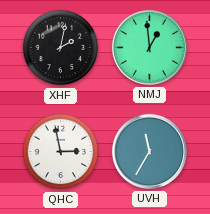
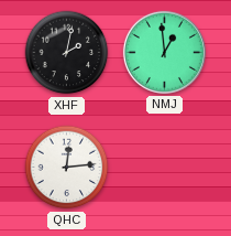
QHC: 2:58 -> 12:14
UVH: 11:35 -> none
